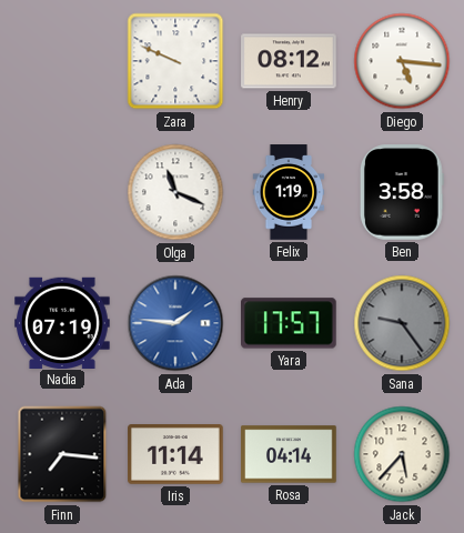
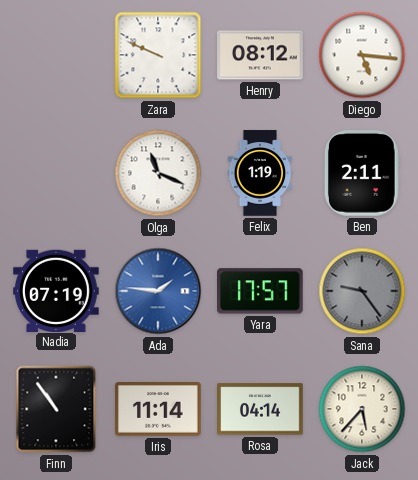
Ben: 3:58 -> 2:11
Finn: 7:16 -> 10:54
